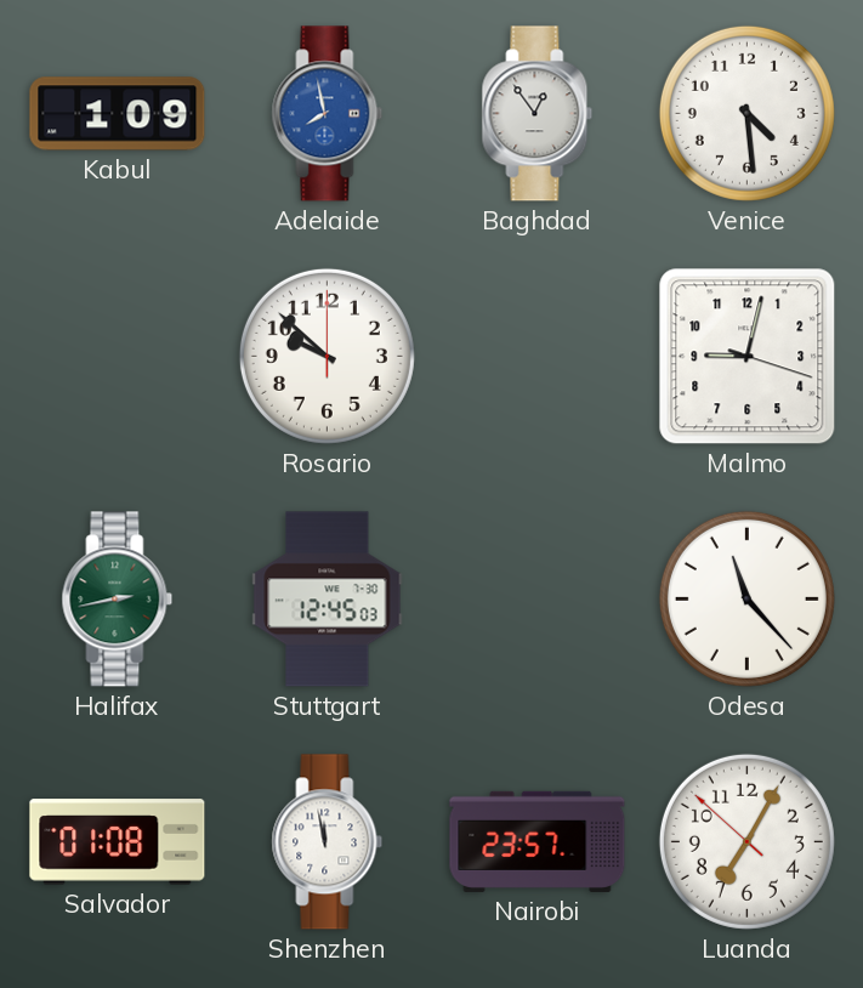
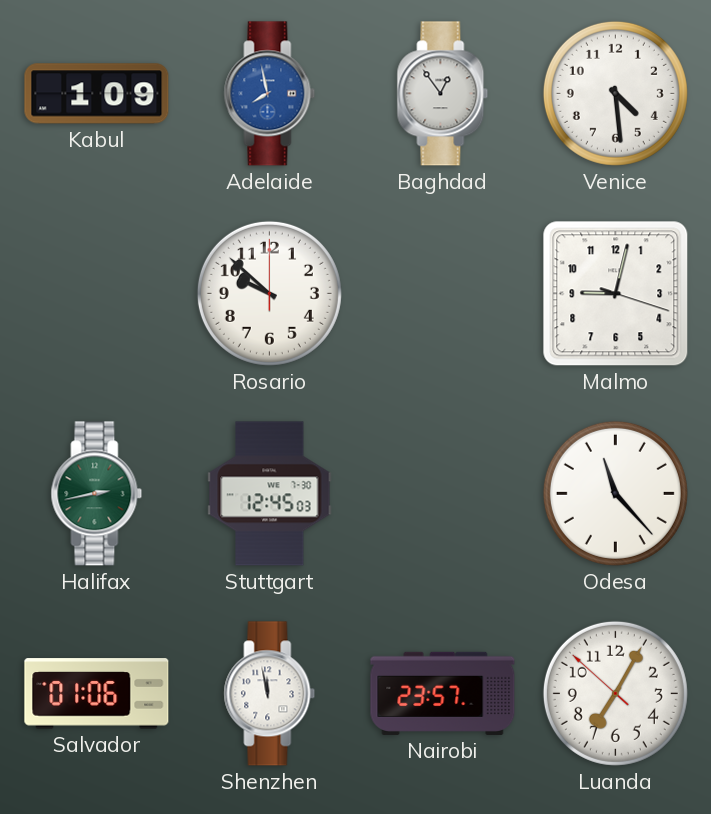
Salvador: 01:08 -> 01:06
